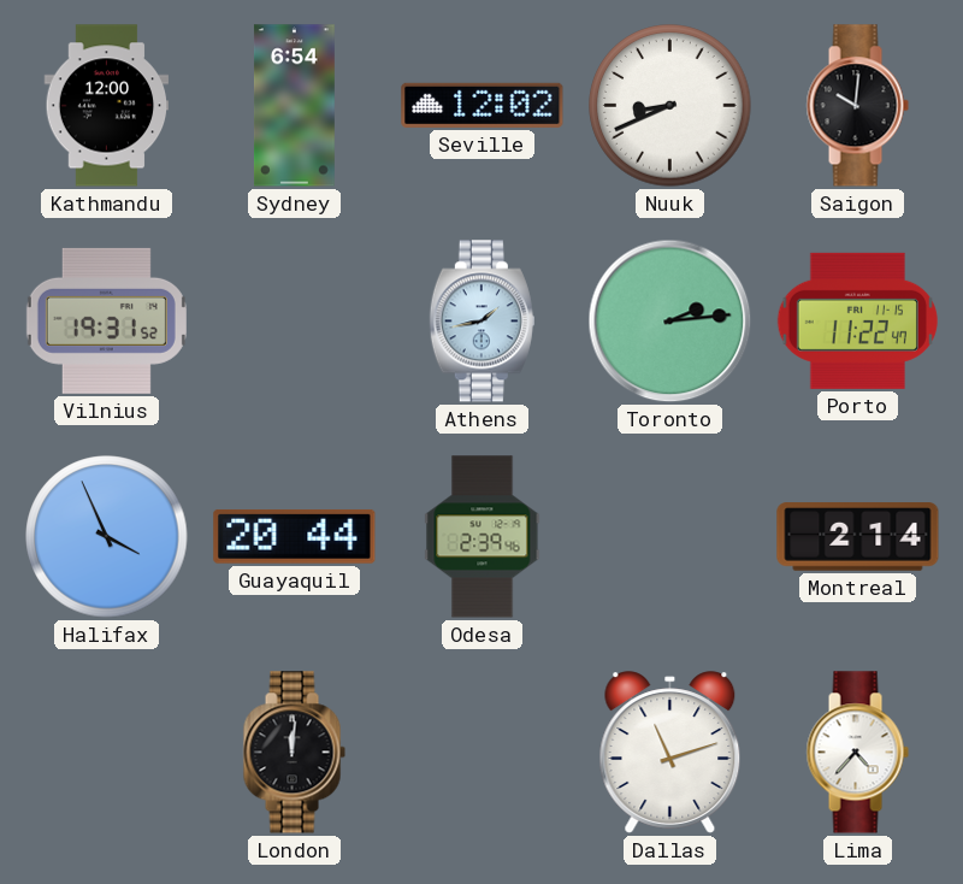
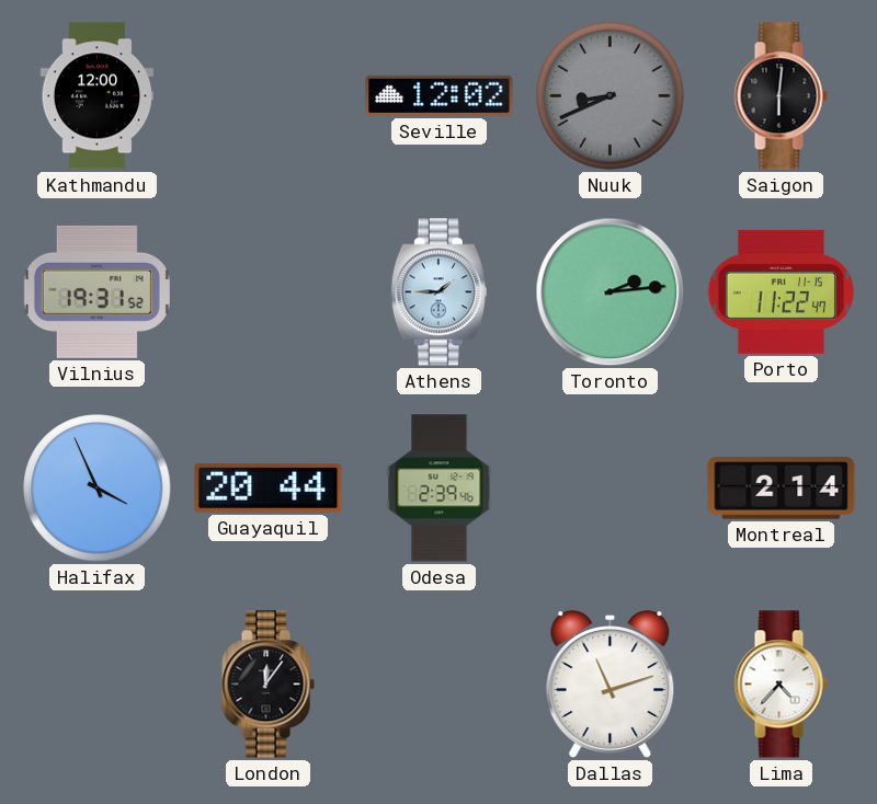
Sydney: 6:54 -> none
Nuuk dial: white -> grey
Saigon: 10:01 -> 6:01
Athens: 1:43 -> 1:45
London: 12:01 -> 12:06
